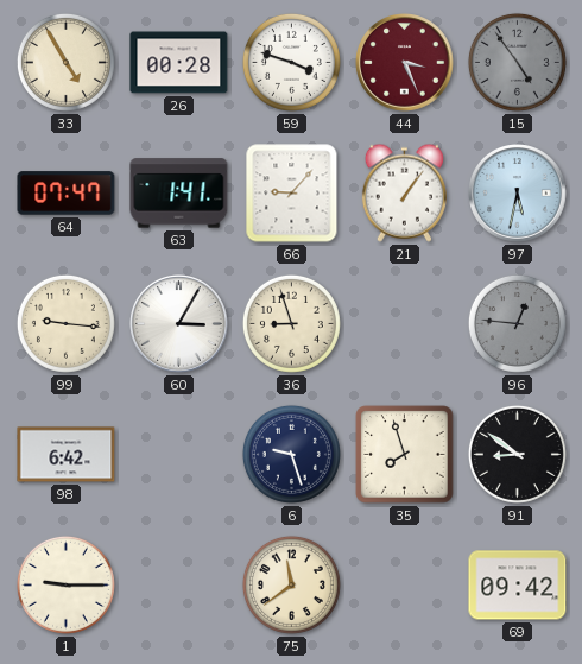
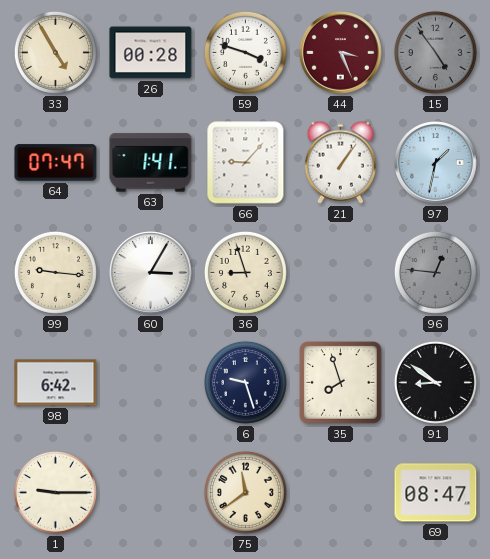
97: 5:32 -> 1:32
69: 09:42 -> 08:47
